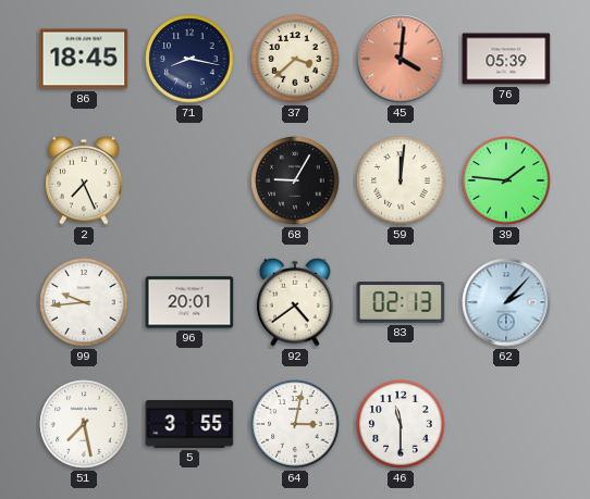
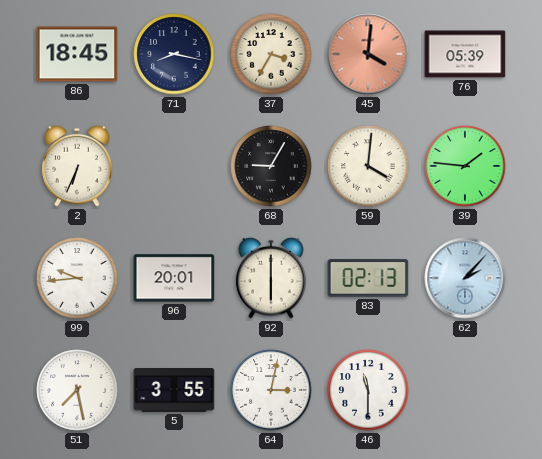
37: 3:38 -> 3:35
2: 7:26 -> 6:34
59: 12:01 -> 4:01
92: 4:39 -> 6:00
